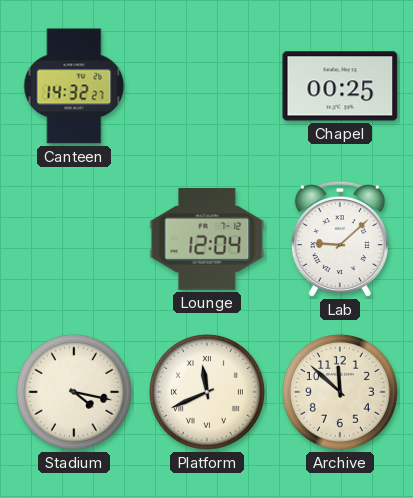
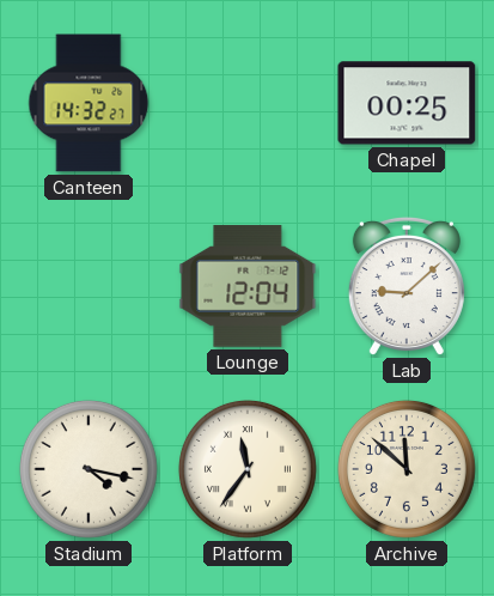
Platform: 11:41 -> 11:36
